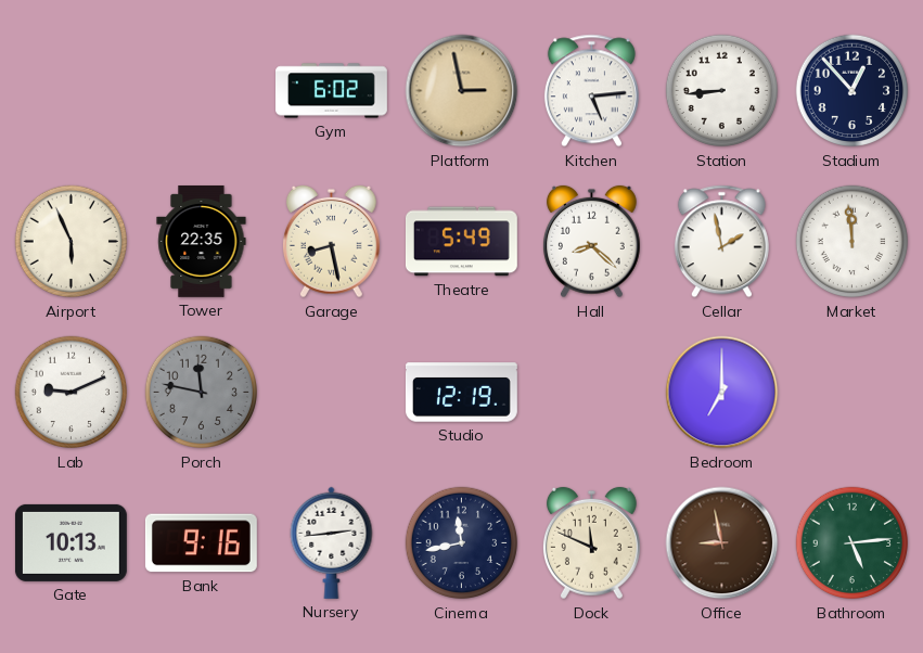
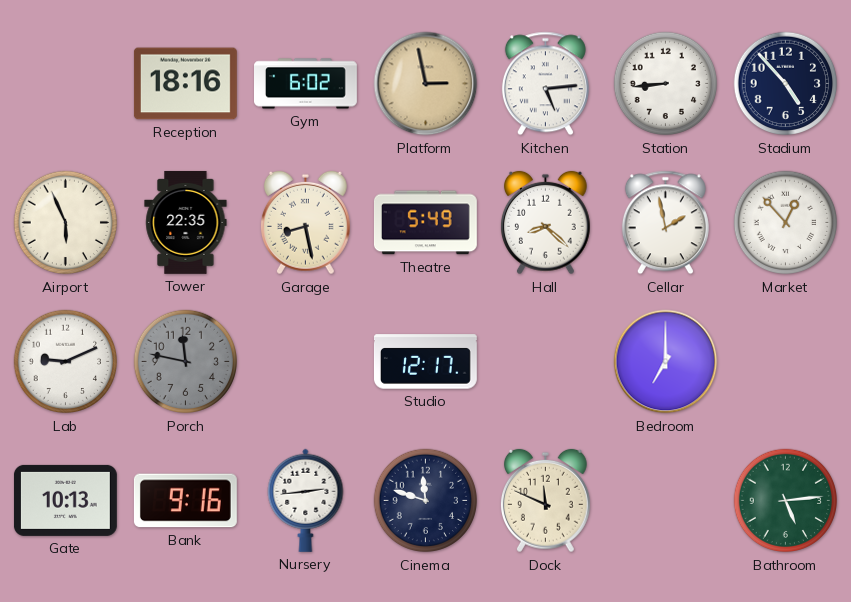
Reception: none -> 18:16
Stadium: 12:53 -> 4:53
Market: 11:59 -> 12:53
Studio: 12:19 -> 12:17
Cinema: 11:43 -> 11:48
Office: 8:58 -> none
